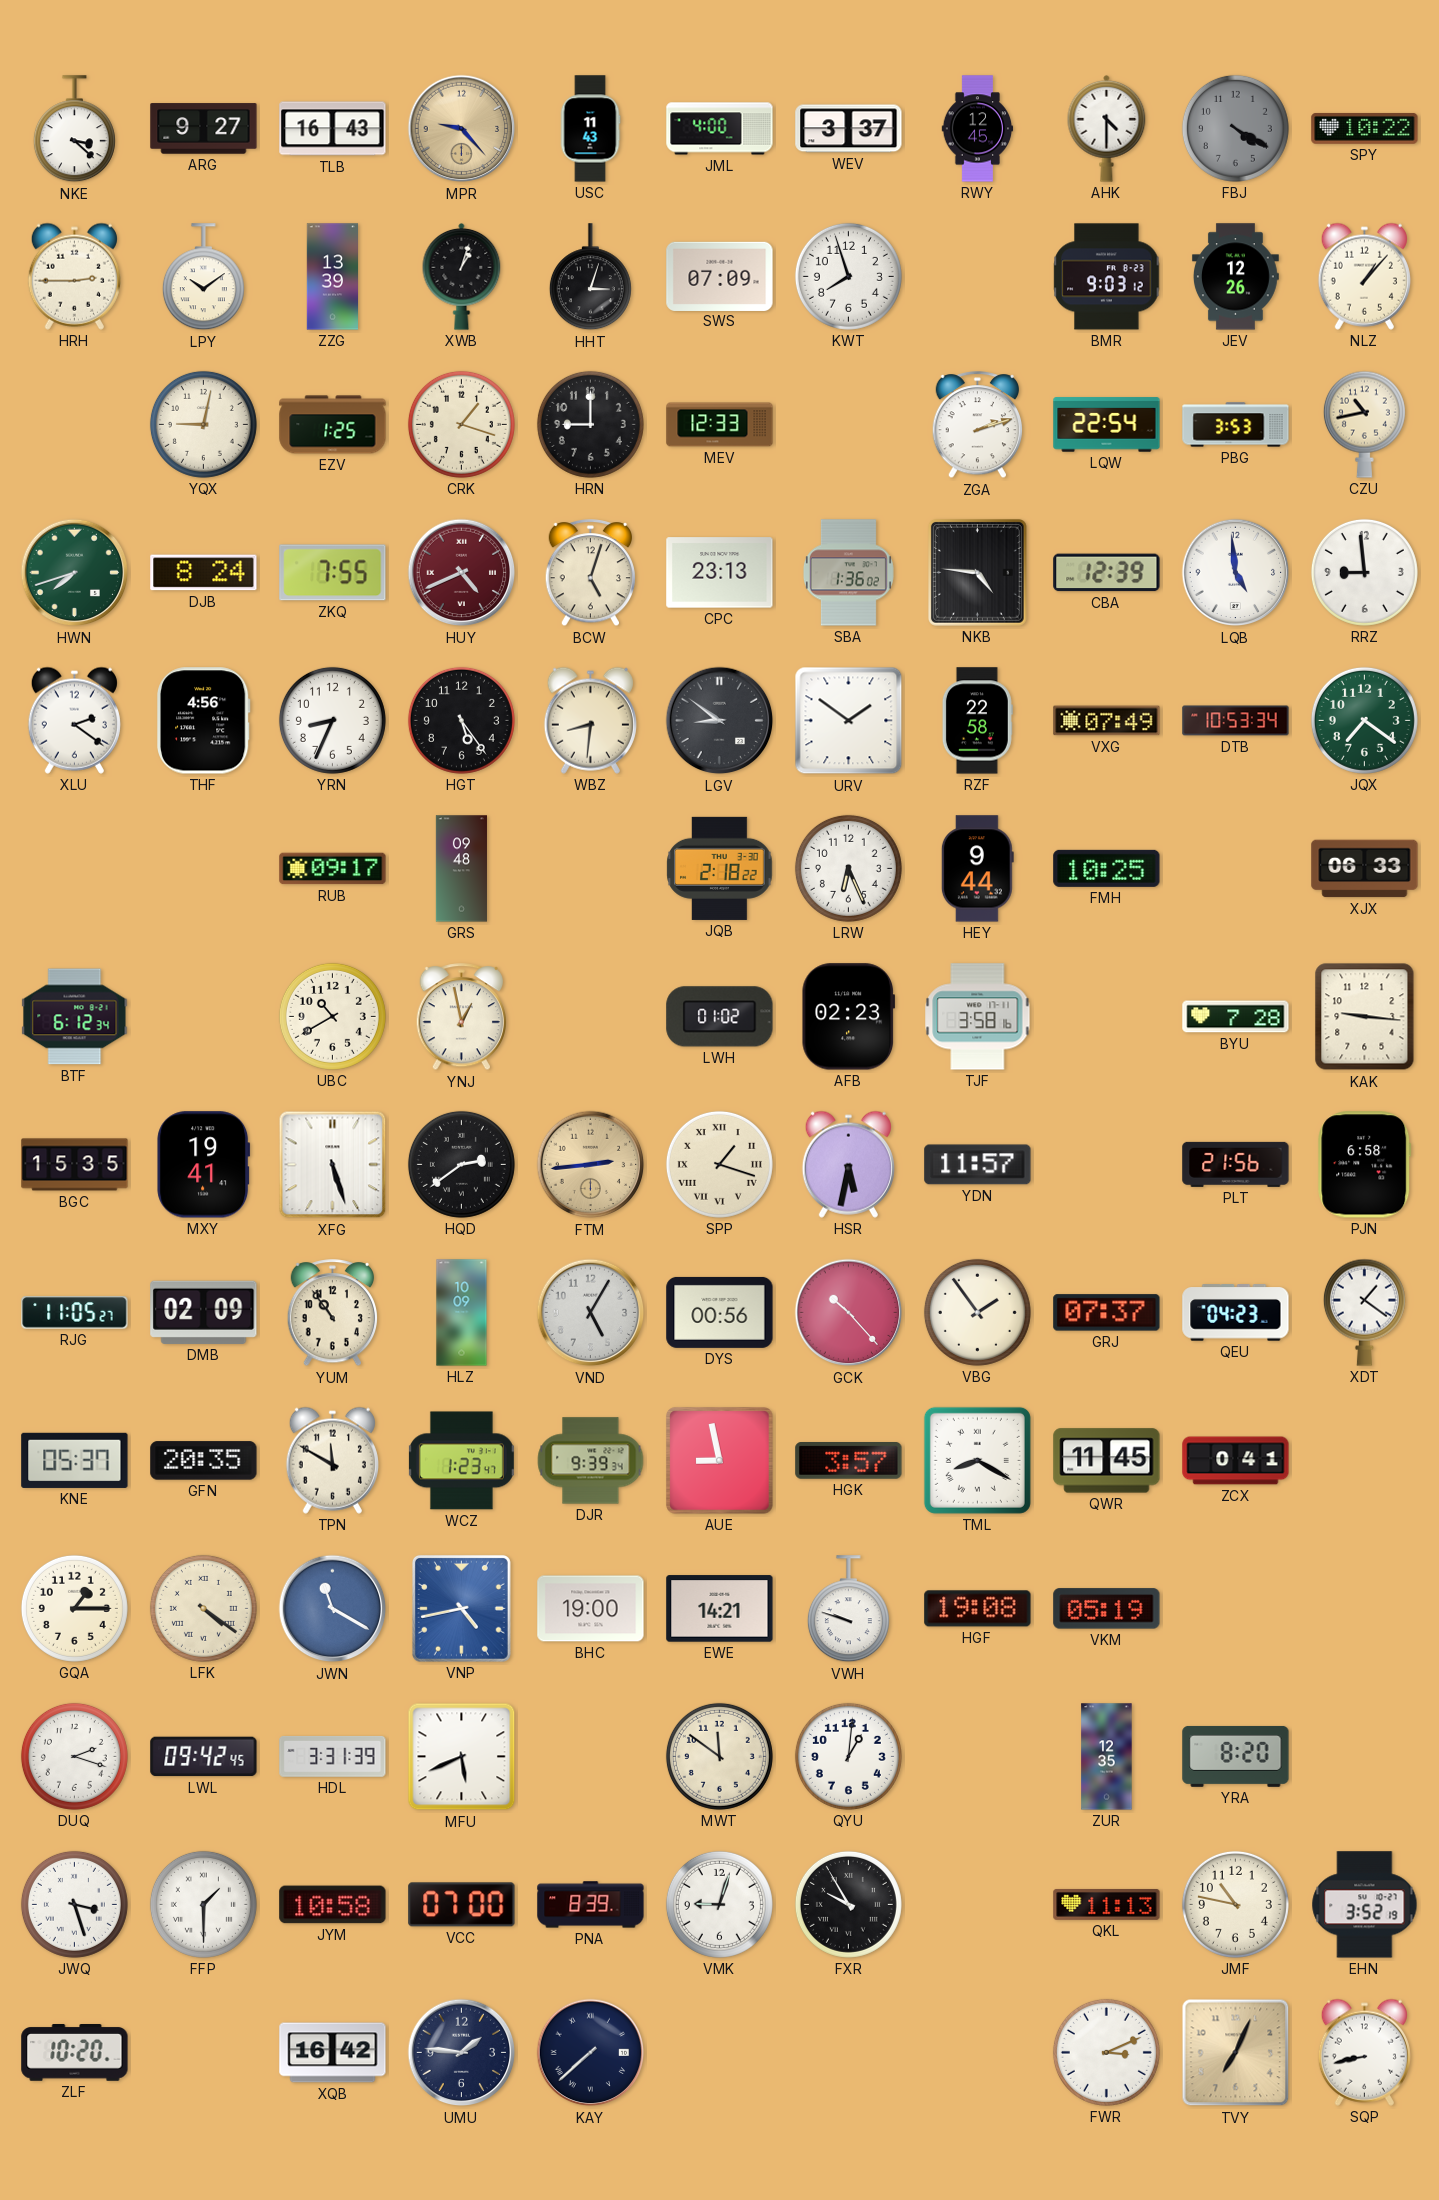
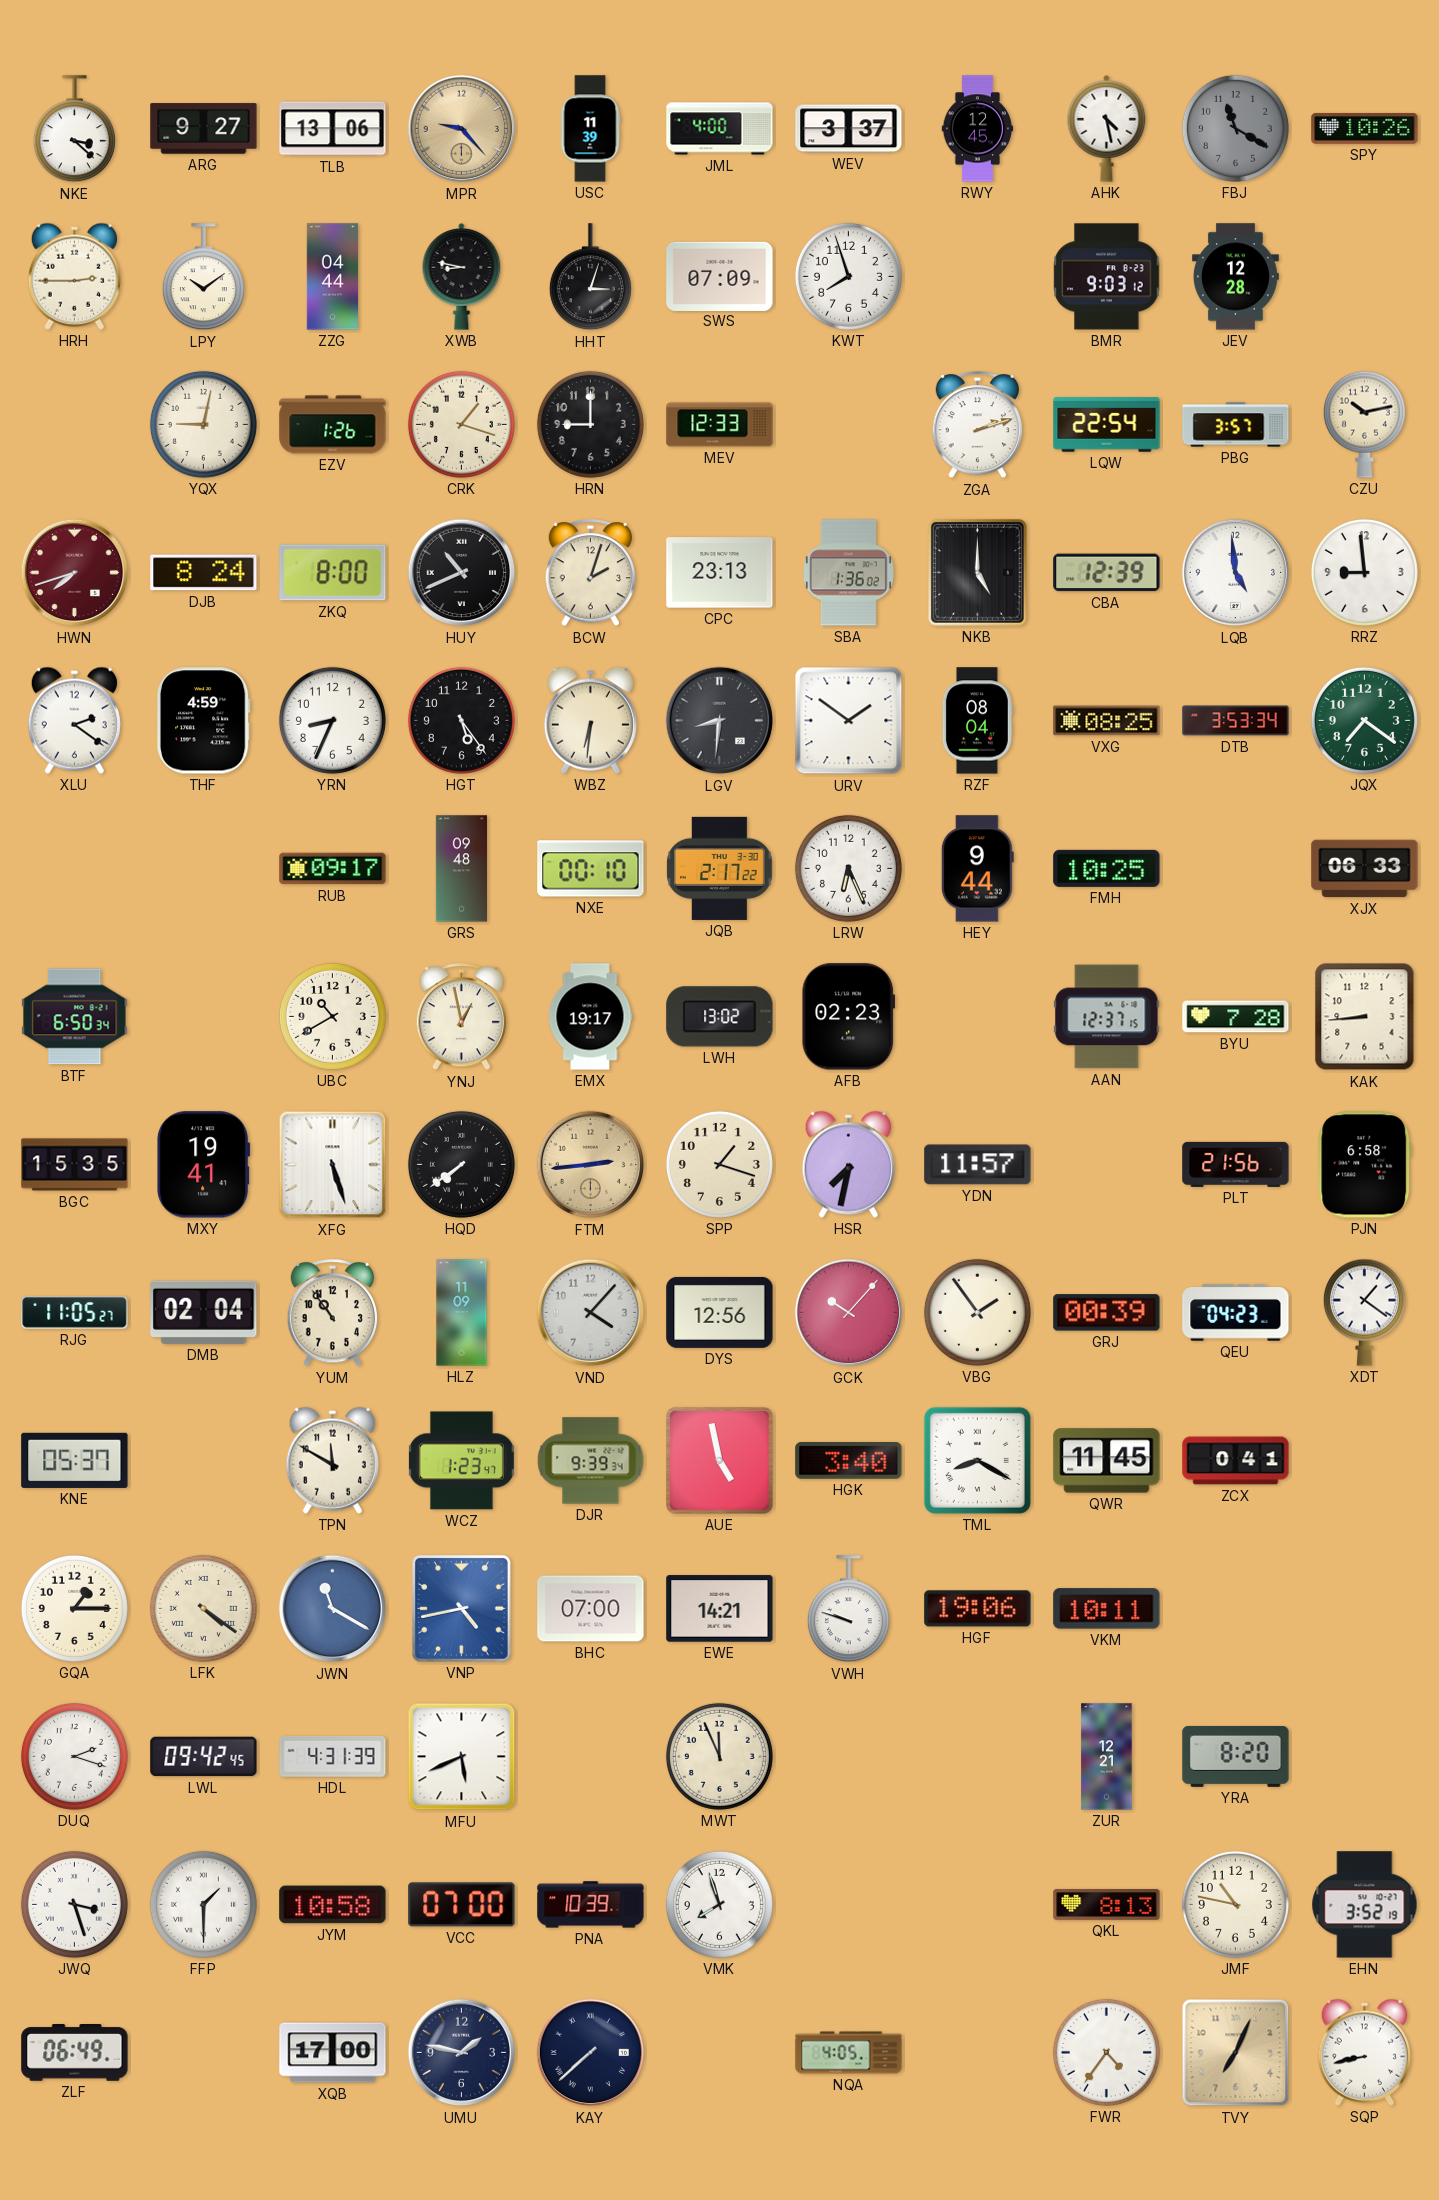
TLB: 16:43 -> 13:06
USC: 11:43 -> 11:39
AHK: 4:30 -> 4:28
FBJ: 4:20 -> 11:20
SPY: 10:22 -> 10:26
ZZG: 13:39 -> 04:44
XWB: 1:03 -> 8:47
JEV: 12:26 -> 12:28
NLZ: 1:07 -> none
EZV: 1:25 -> 1:26
PBG: 3:53 -> 3:57
CZU: 10:43 -> 10:13
HWN dial: green -> burgundy
ZKQ: 7:55 -> 8:00
HUY: 4:41 -> 10:41
HUY dial: burgundy -> black
BCW: 5:03 -> 2:03
NKB: 4:46 -> 5:00
THF: 4:56 -> 4:59
WBZ: 8:31 -> 6:31
LGV: 8:51 -> 8:31
RZF: 22:58 -> 08:04
VXG: 07:49 -> 08:25
DTB: 10:53 -> 3:53
NXE: none -> 00:10
JQB: 2:18 -> 2:17
BTF: 6:12 -> 6:50
EMX: none -> 19:17
LWH: 01:02 -> 13:02
TJF: 3:58 -> none
AAN: none -> 12:37
KAK: 9:16 -> 8:44
HQD: 2:39 -> 7:39
SPP numerals: Roman -> Arabic
HSR: 5:32 -> 7:32
DMB: 02:09 -> 02:04
HLZ: 10:09 -> 11:09
VND: 5:05 -> 4:07
DYS: 00:56 -> 12:56
GCK: 10:23 -> 10:07
GRJ: 07:37 -> 00:39
GFN: 20:35 -> none
AUE: 8:58 -> 4:58
HGK: 3:57 -> 3:40
BHC: 19:00 -> 07:00
HGF: 19:08 -> 19:06
VKM: 05:19 -> 10:11
HDL: 3:31 -> 4:31
MWT: 11:51 -> 11:56
QYU: 1:01 -> none
ZUR: 12:35 -> 12:21
PNA: 8:39 -> 10:39
VMK: 9:03 -> 7:57
FXR: 9:55 -> none
QKL: 11:13 -> 8:13
ZLF: 10:20 -> 06:49
XQB: 16:42 -> 17:00
UMU: 1:46 -> 1:47
NQA: none -> 4:05
FWR: 3:11 -> 4:36
